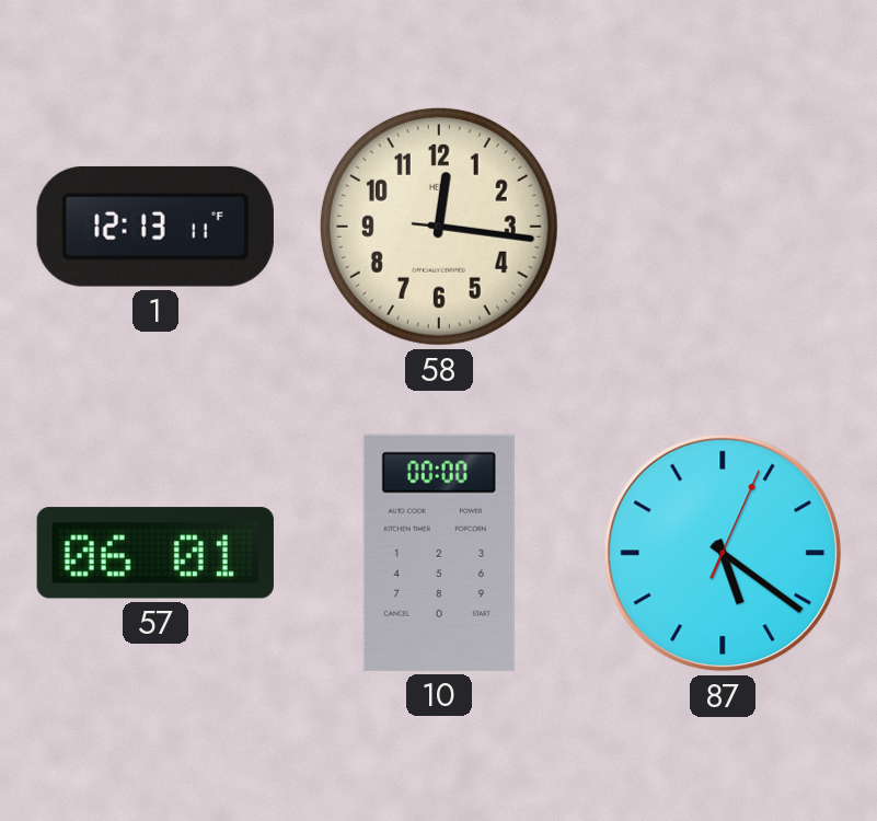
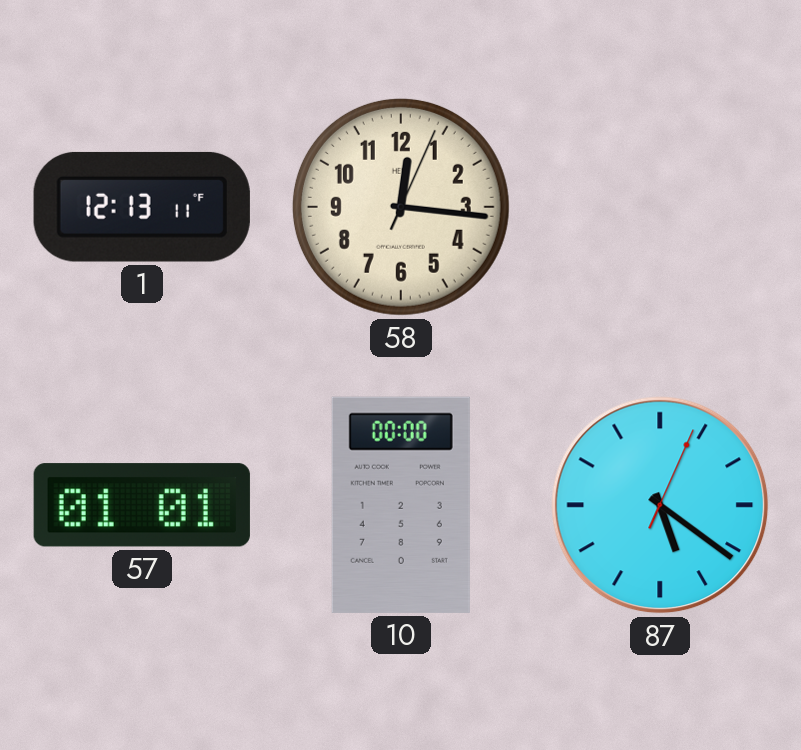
58: 12:16:16 -> 12:16:04
57: 06:01 -> 01:01
